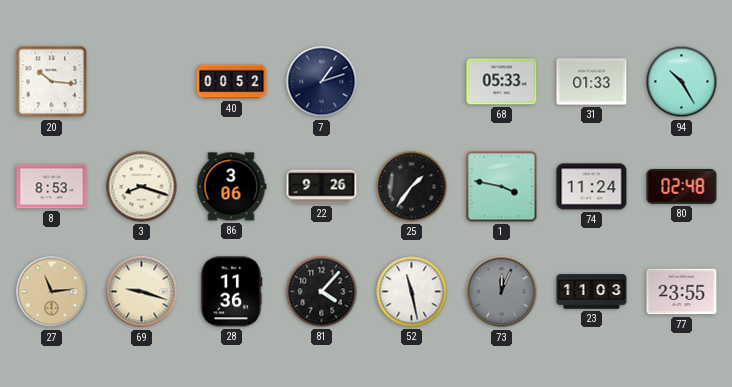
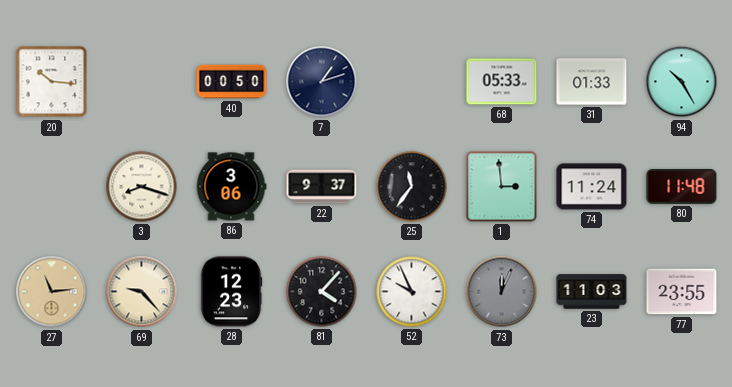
40: 00:52 -> 00:50
8: 8:53 -> none
22: 9:26 -> 9:37
25: 1:36 -> 11:36
1: 3:47 -> 2:59
80: 02:48 -> 11:48
69: 9:18 -> 9:23
28: 11:36 -> 12:23
52: 11:28 -> 9:56
